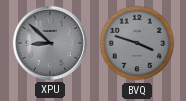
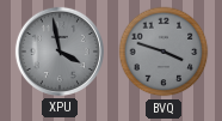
XPU: 8:52 -> 3:58
